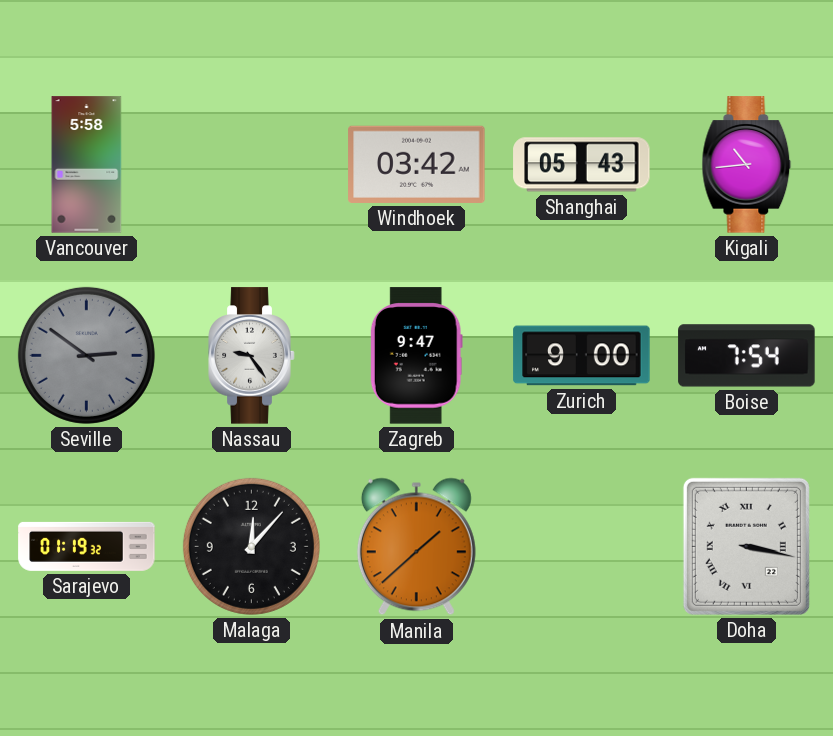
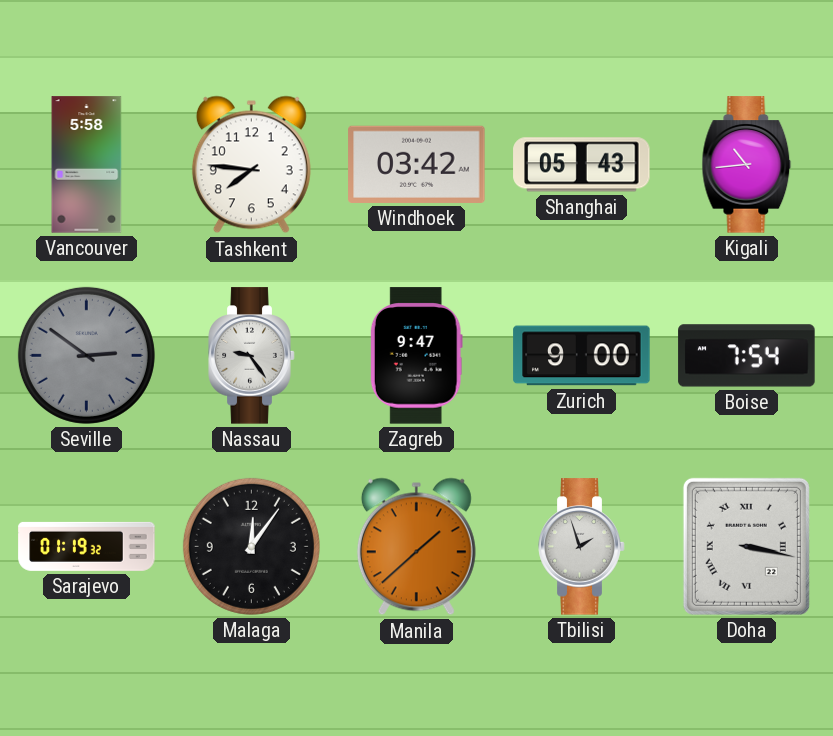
Tashkent: none -> 7:46
Malaga: 12:07 -> 12:06
Tbilisi: none -> 1:57
